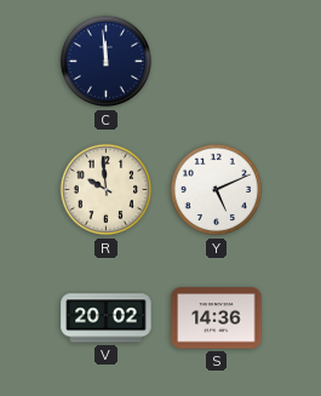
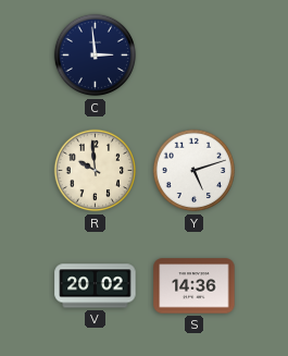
C: 11:59 -> 2:59
Y: 5:11 -> 5:12
